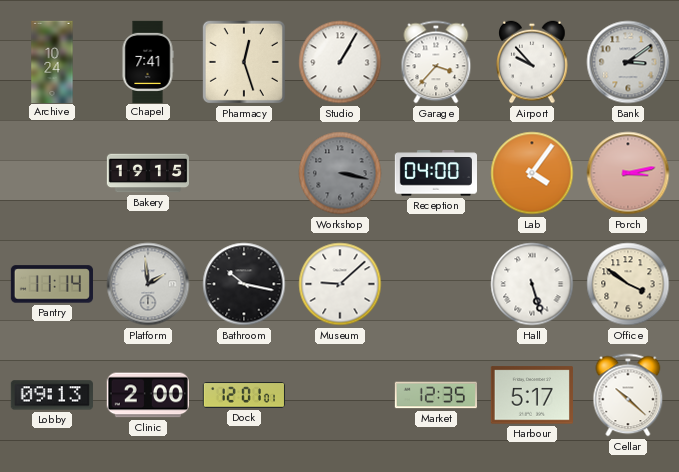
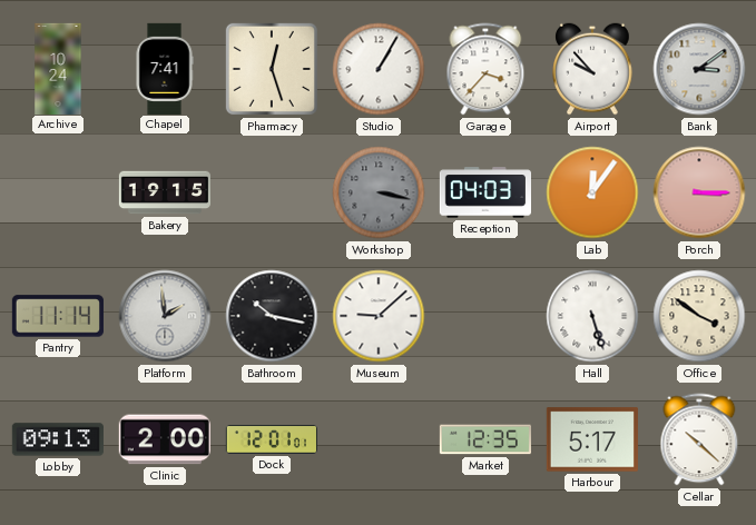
Reception: 04:00 -> 04:03
Lab: 4:06 -> 12:06
Porch: 3:13 -> 3:15
